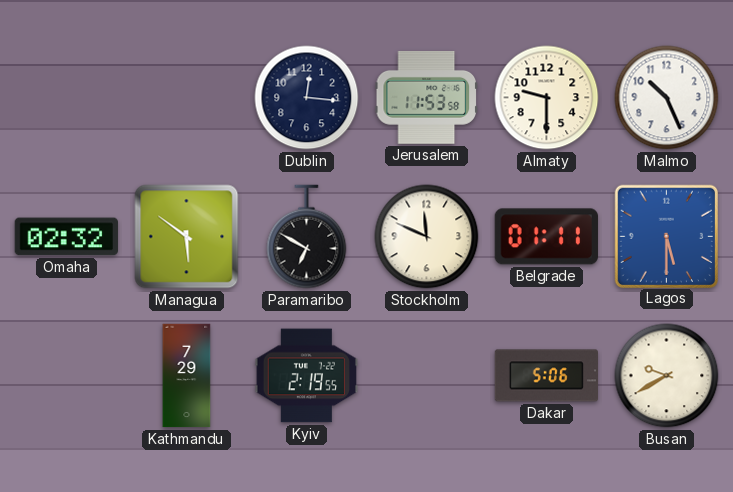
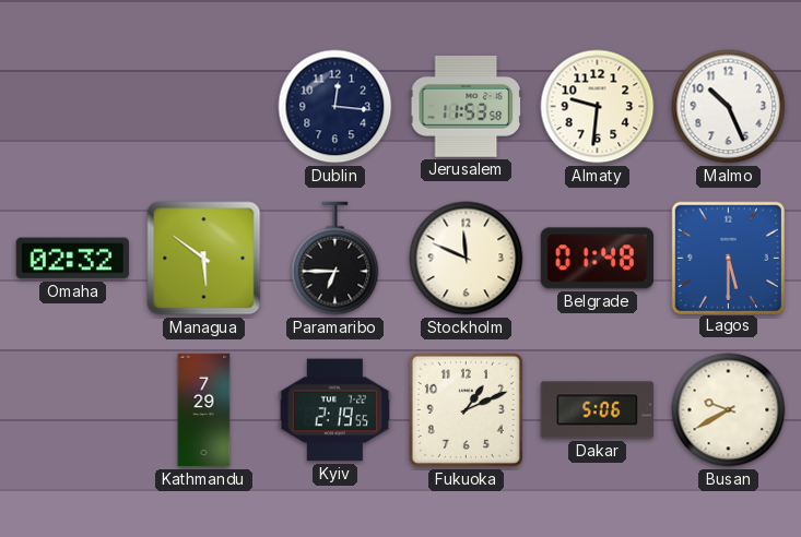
Almaty: 9:30 -> 9:31
Paramaribo: 6:50 -> 6:45
Belgrade: 01:11 -> 01:48
Fukuoka: none -> 1:11
